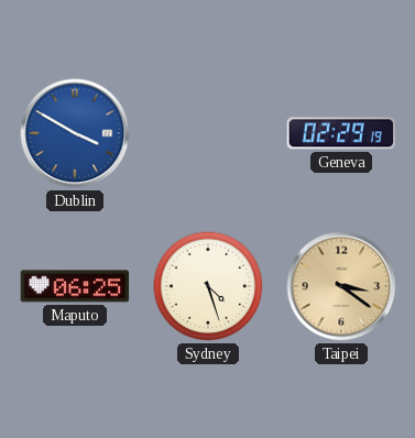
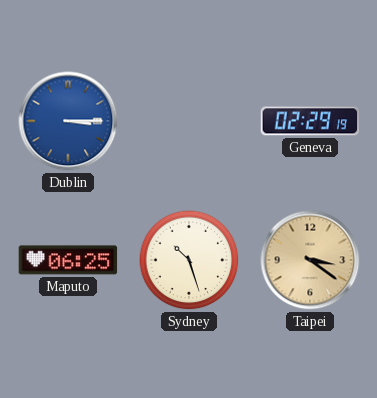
Dublin: 3:50 -> 3:15
Sydney: 4:27 -> 10:27
